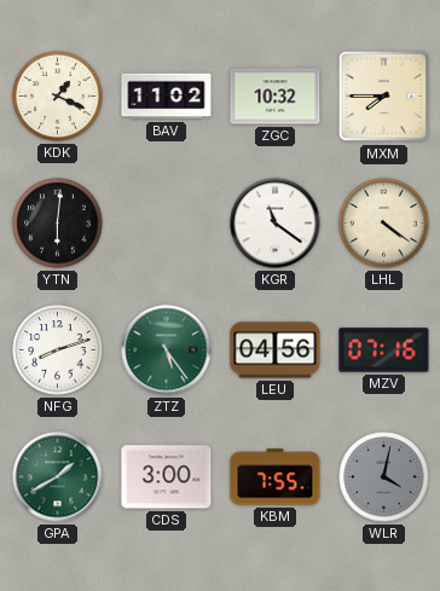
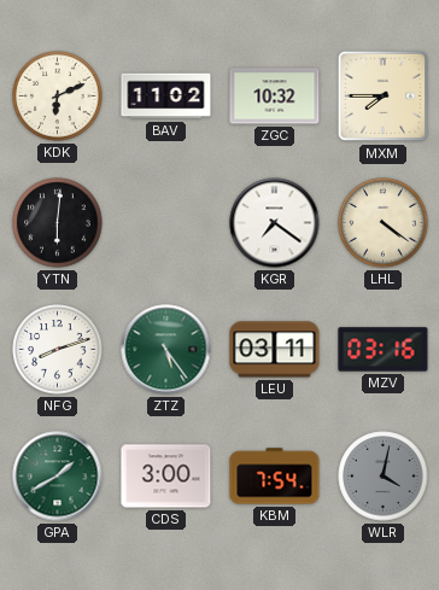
KDK: 1:19 -> 6:11
KGR: 11:21 -> 7:21
LEU: 04:56 -> 03:11
MZV: 07:16 -> 03:16
KBM: 7:55 -> 7:54
